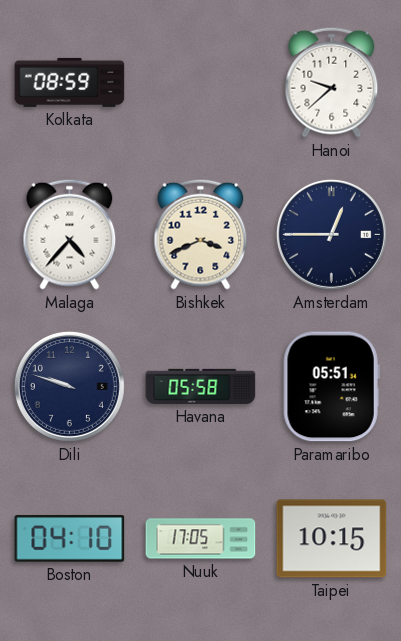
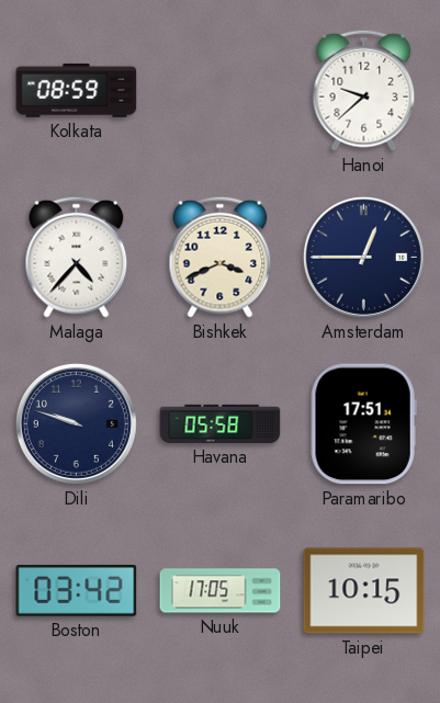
Paramaribo: 05:51 -> 17:51
Boston: 04:10 -> 03:42
